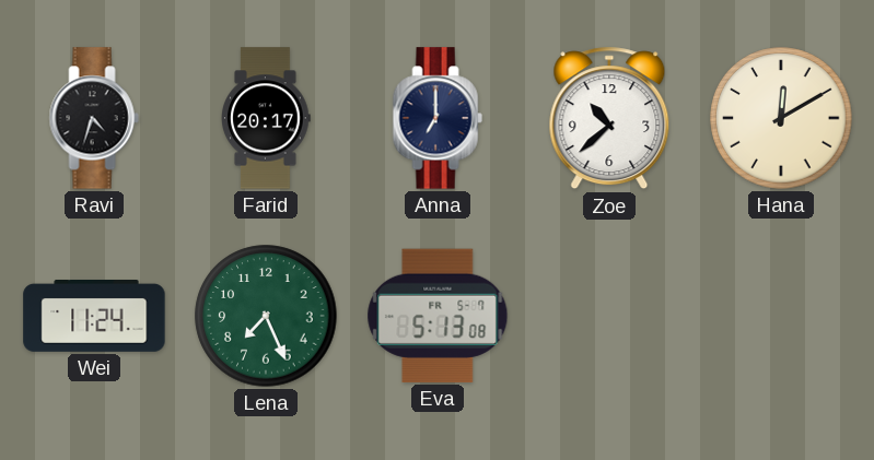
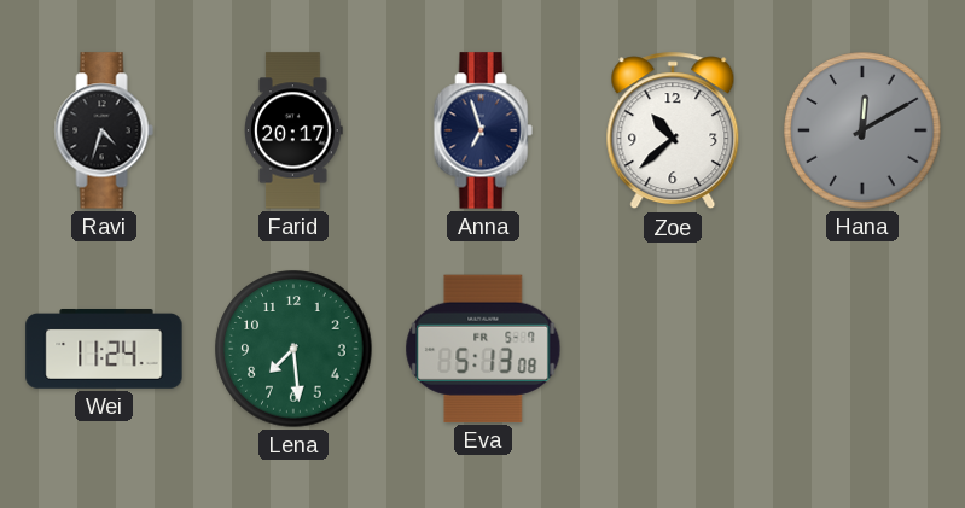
Anna: 7:00 -> 6:57
Hana dial: cream -> grey
Lena: 7:26 -> 7:29
